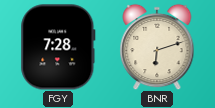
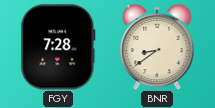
BNR: 6:12 -> 8:39
